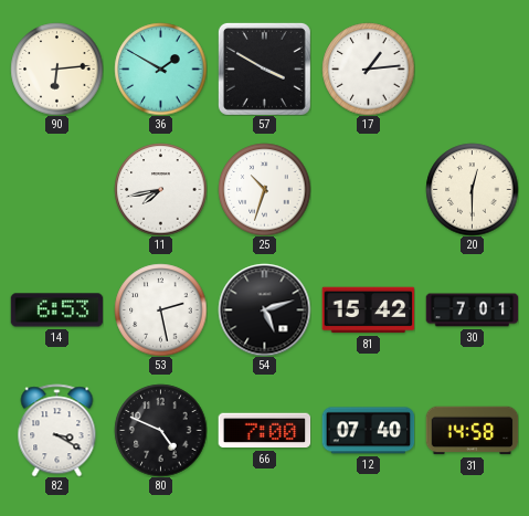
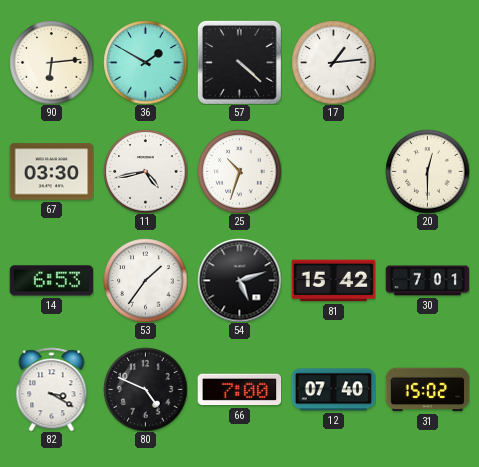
57: 3:50 -> 4:22
67: none -> 03:30
11: 7:43 -> 4:43
53: 2:28 -> 1:36
31: 14:58 -> 15:02
